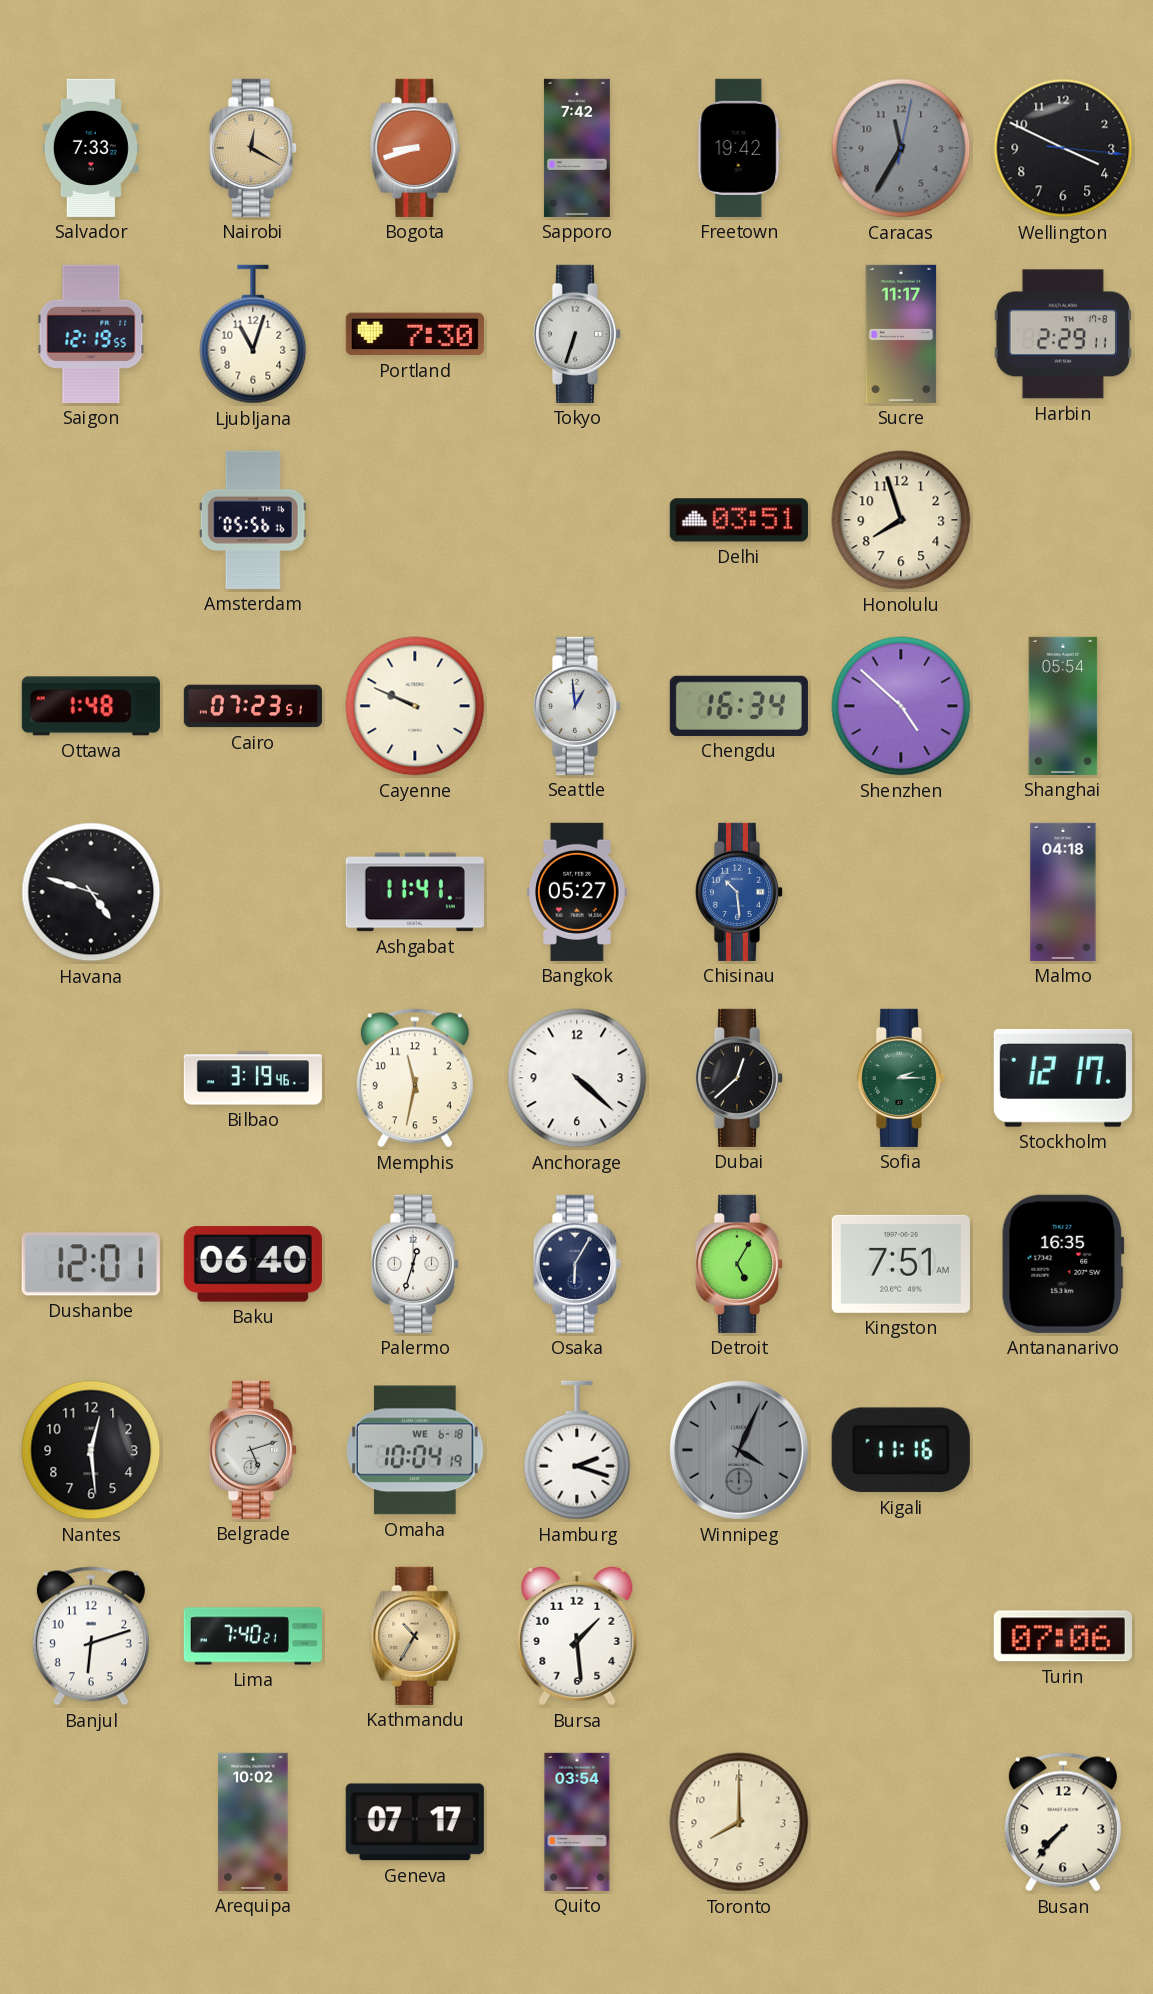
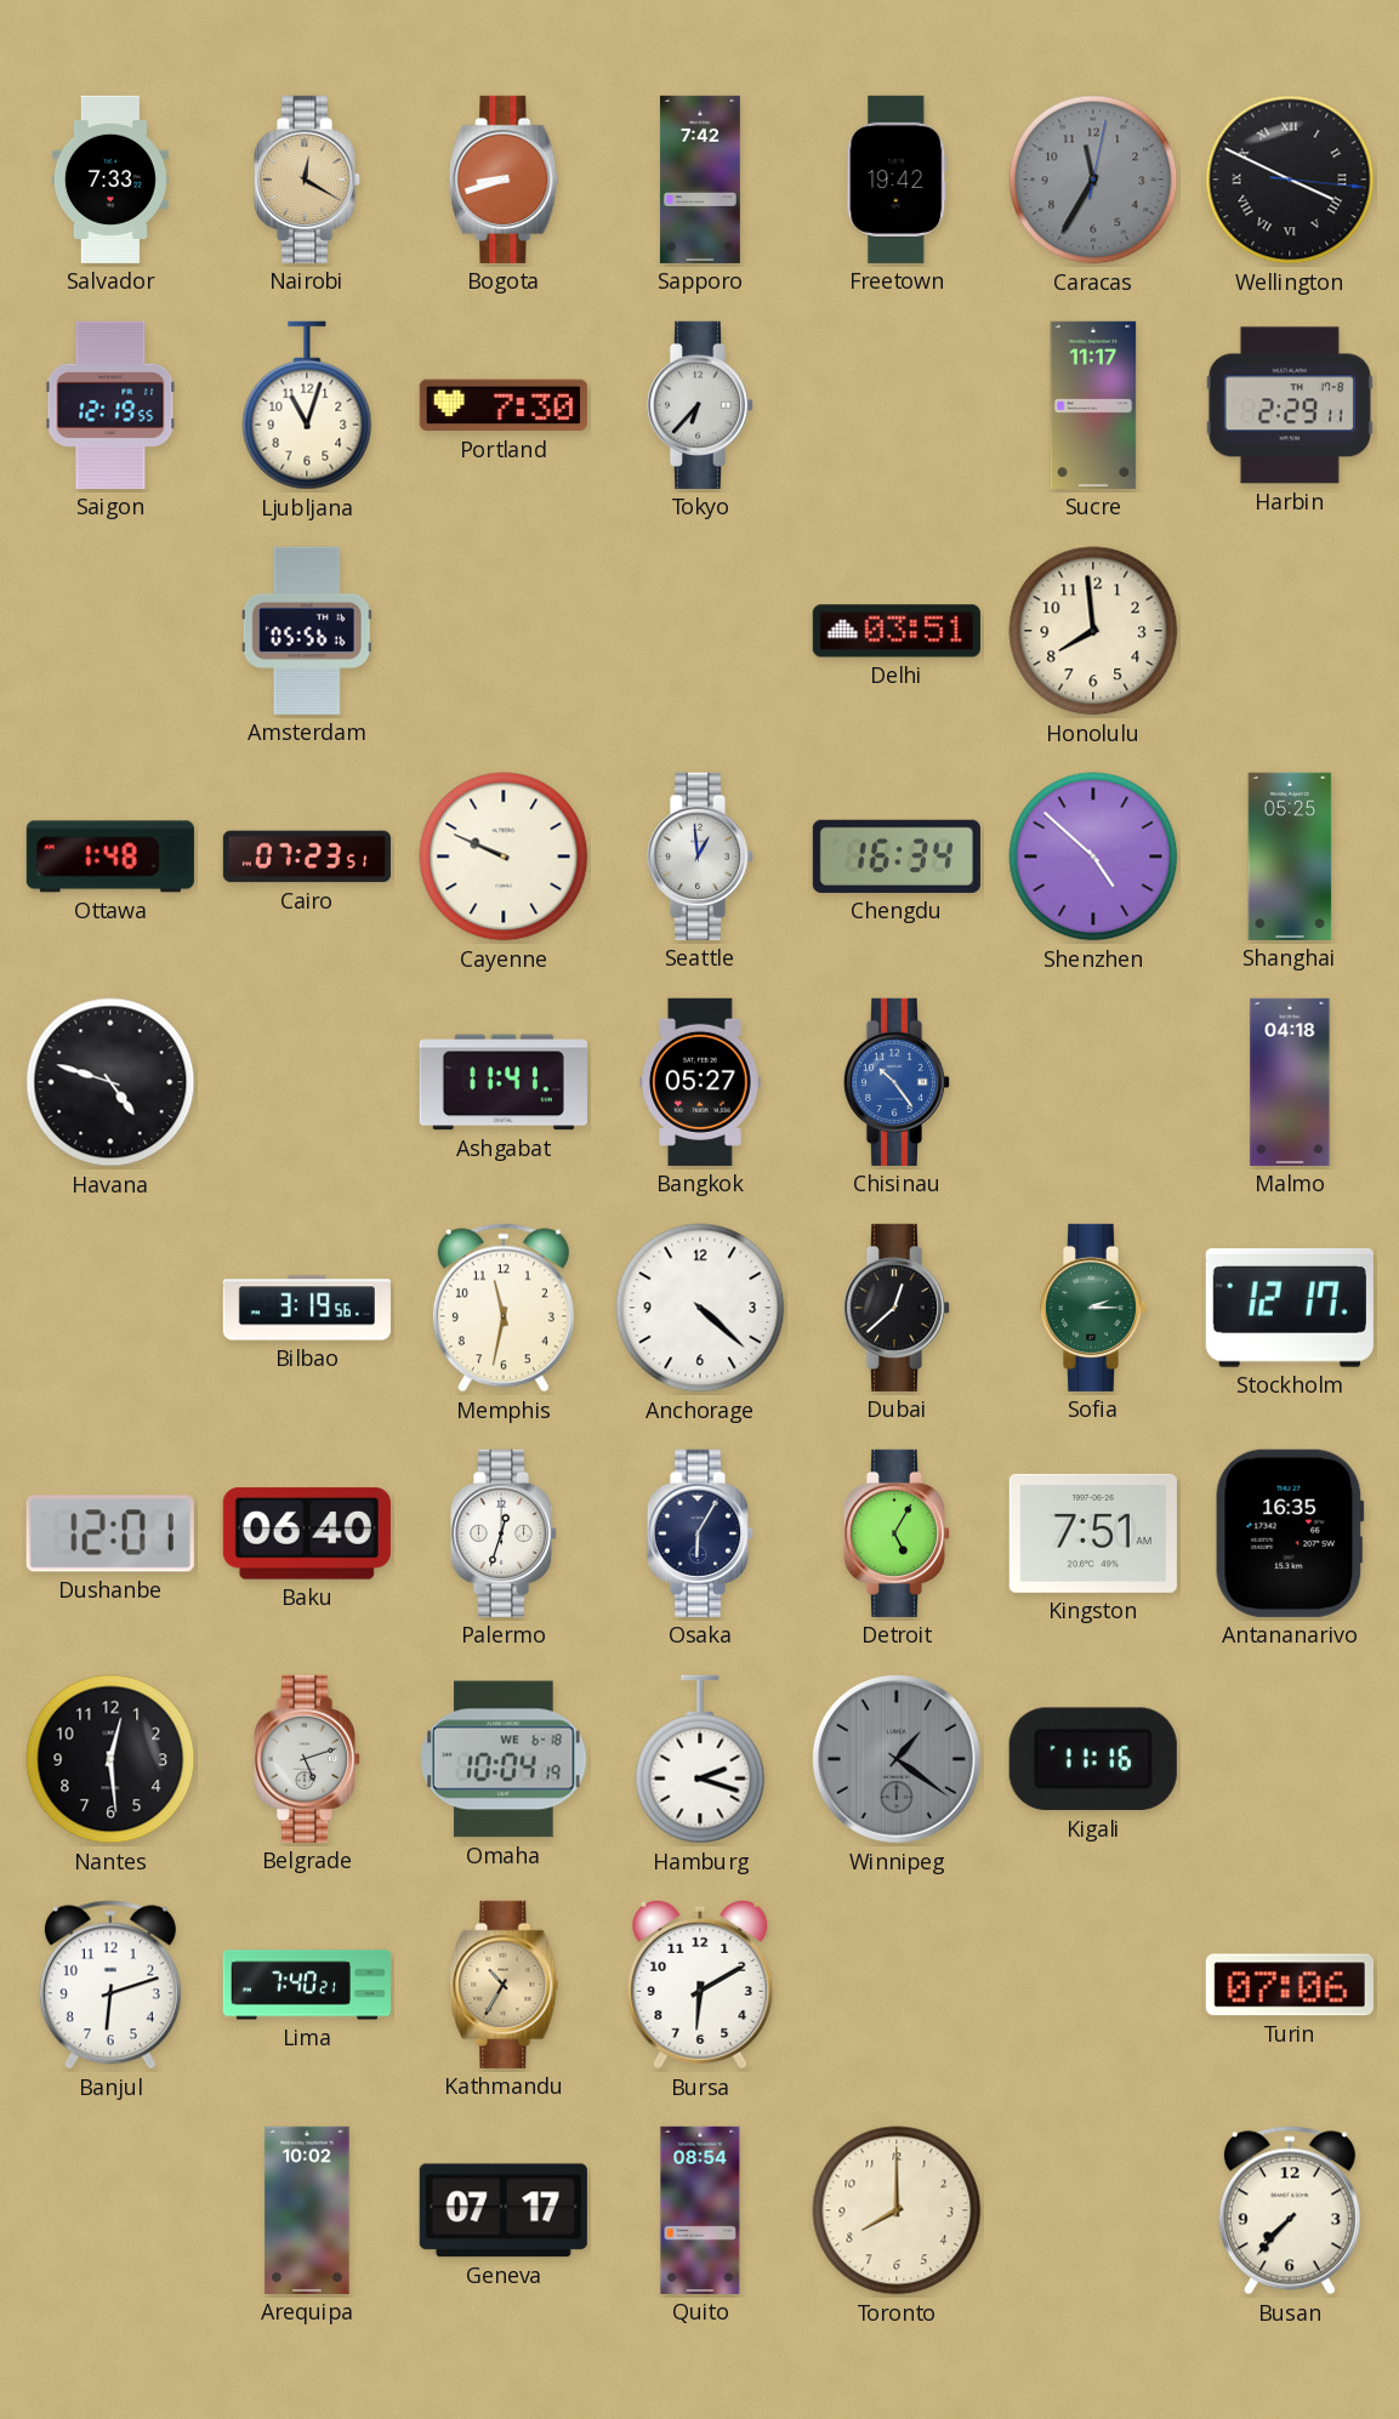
Wellington numerals: Arabic -> Roman
Tokyo: 6:33 -> 6:37
Honolulu: 7:57 -> 7:59
Shanghai: 05:54 -> 05:25
Chisinau: 10:29 -> 10:24
Bilbao: 3:19:46 -> 3:19:56
Winnipeg: 4:04 -> 1:21
Bursa: 1:29 -> 6:10
Quito: 03:54 -> 08:54
